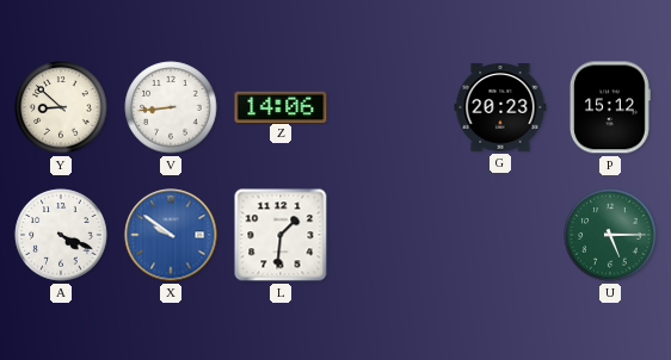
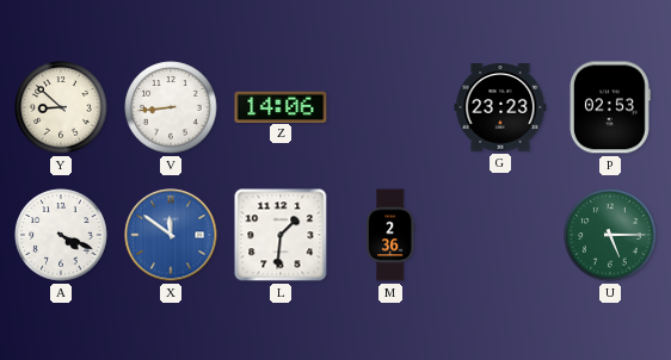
G: 20:23 -> 23:23
P: 15:12 -> 02:53
X: 9:51 -> 11:51
M: none -> 2:36
